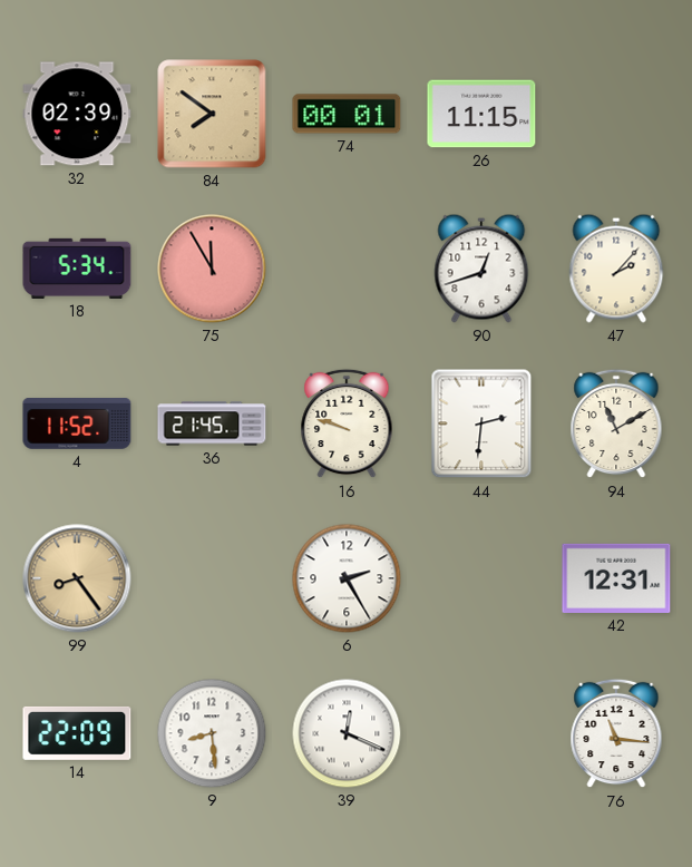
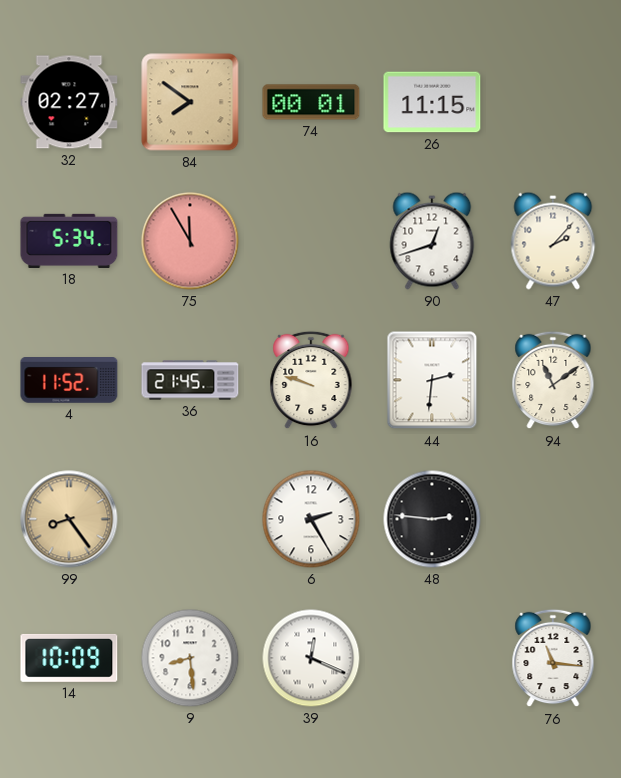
32: 02:39 -> 02:27
94: 11:10 -> 11:09
48: none -> 2:46
42: 12:31 -> none
14: 22:09 -> 10:09
